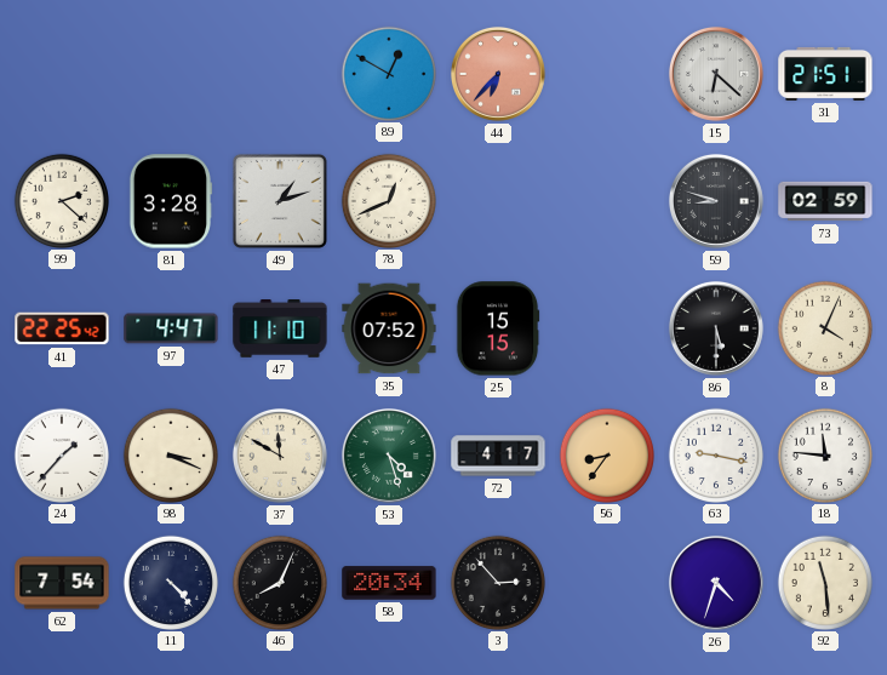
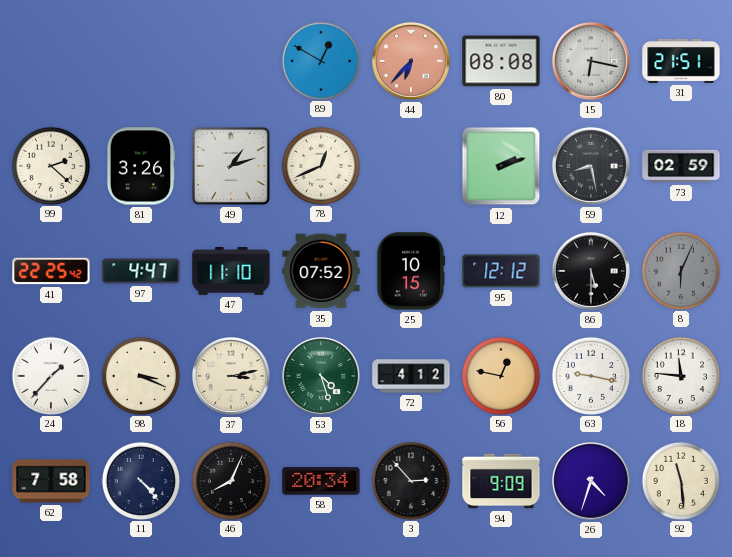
80: none -> 08:08
15: 6:22 -> 6:17
81: 3:28 -> 3:26
12: none -> 2:12
59: 8:48 -> 8:28
25: 15:15 -> 10:15
95: none -> 12:12
8: 4:04 -> 6:04
8 dial: cream -> grey
37: 11:50 -> 3:13
72: 4:17 -> 4:12
56: 8:36 -> 12:47
62: 7:54 -> 7:58
94: none -> 9:09
